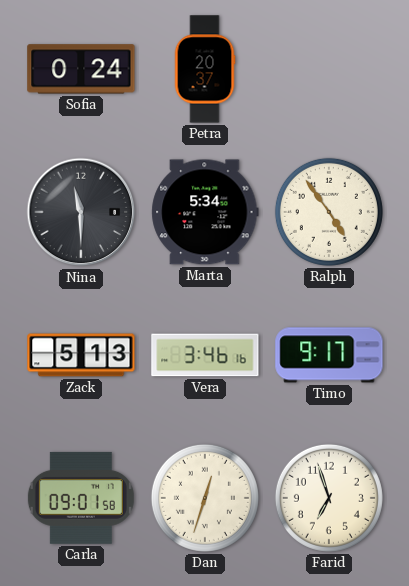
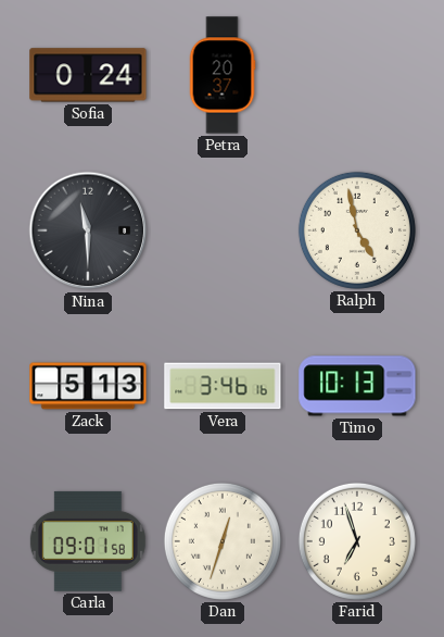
Marta: 5:34 -> none
Ralph: 4:54 -> 4:58
Timo: 9:17 -> 10:13
